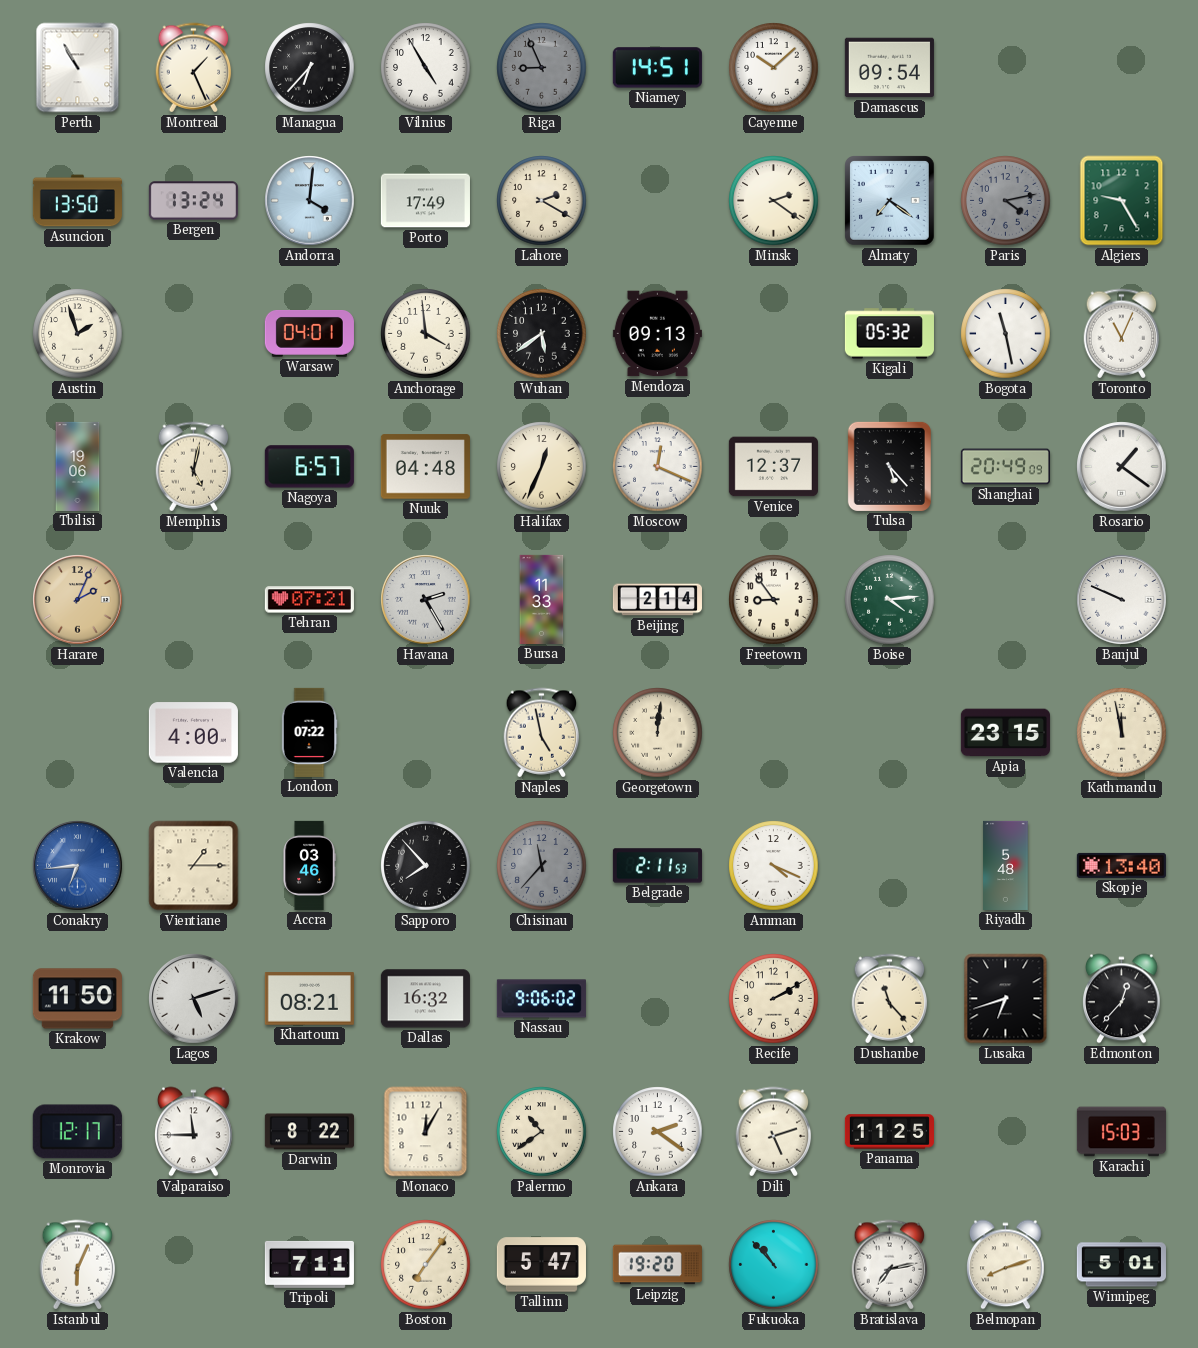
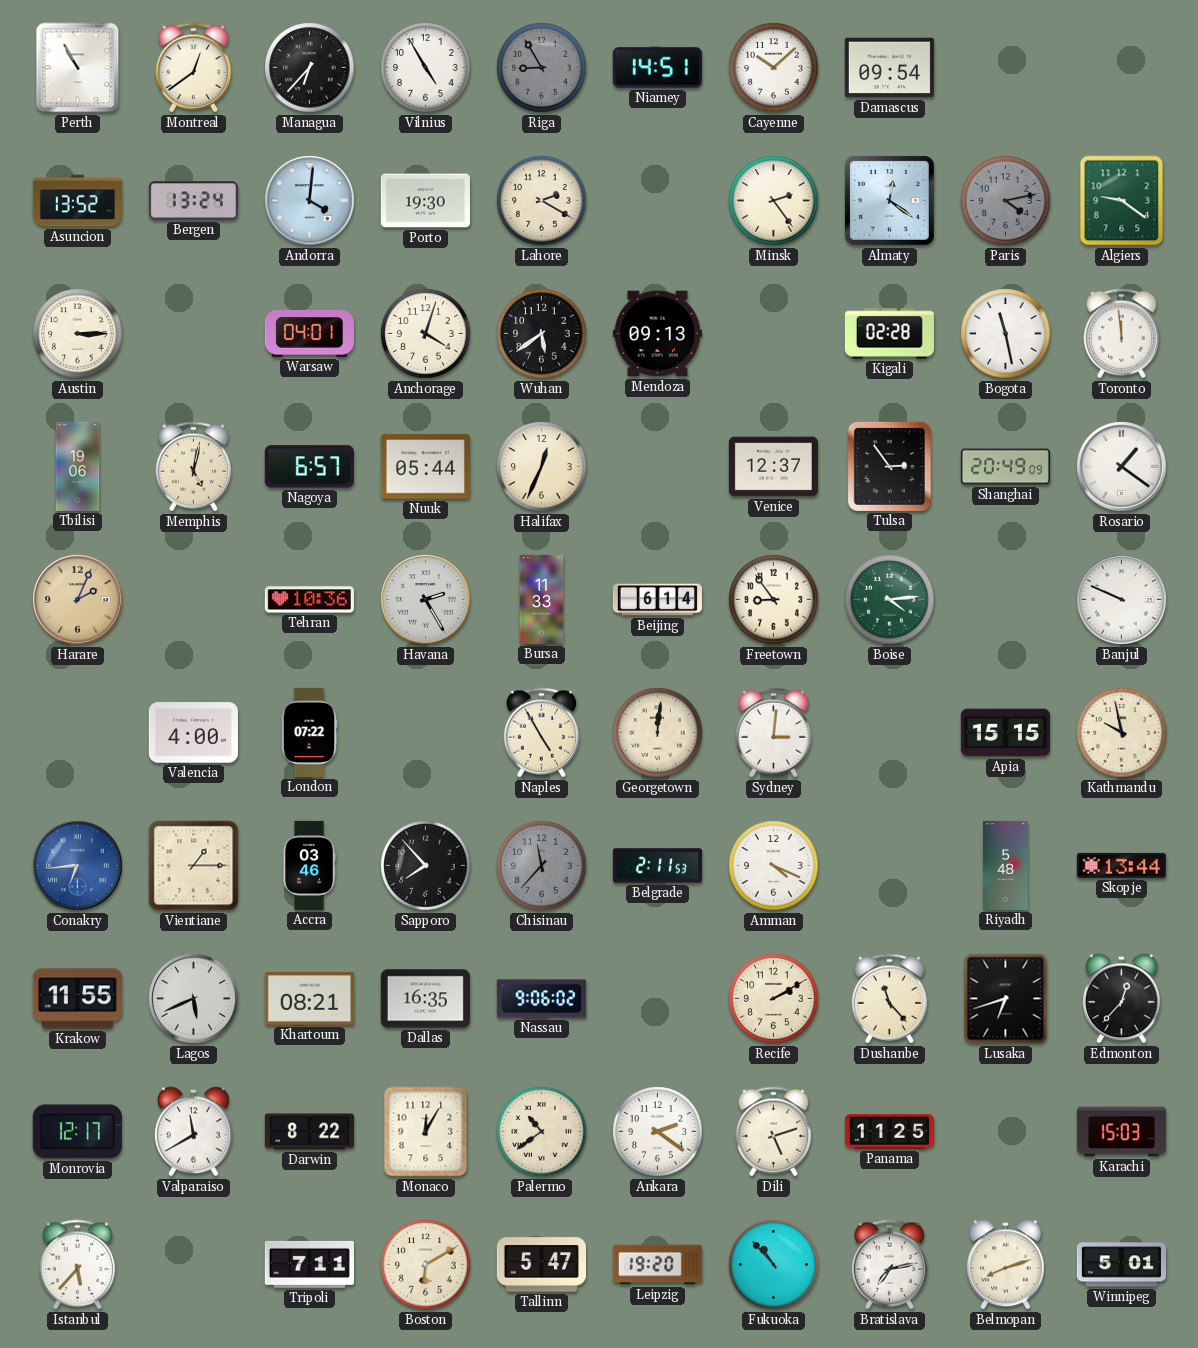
Montreal: 1:26 -> 12:39
Riga: 8:56 -> 8:55
Asuncion: 13:50 -> 13:52
Porto: 17:49 -> 19:30
Minsk: 2:21 -> 2:24
Almaty: 7:21 -> 12:21
Algiers: 9:25 -> 9:21
Austin: 1:57 -> 3:15
Anchorage: 3:59 -> 4:03
Kigali: 05:32 -> 02:28
Toronto: 11:04 -> 11:59
Nuuk: 04:48 -> 05:44
Moscow: 12:19 -> none
Tulsa: 5:23 -> 2:54
Tehran: 07:21 -> 10:36
Beijing: 2:14 -> 6:14
Naples: 4:58 -> 4:55
Sydney: none -> 3:01
Apia: 23:15 -> 15:15
Kathmandu: 11:58 -> 9:58
Skopje: 13:40 -> 13:44
Krakow: 11:50 -> 11:55
Lagos: 5:12 -> 5:41
Dallas: 16:32 -> 16:35
Valparaiso: 11:45 -> 11:40
Istanbul: 6:04 -> 5:37
Boston: 7:06 -> 6:10
